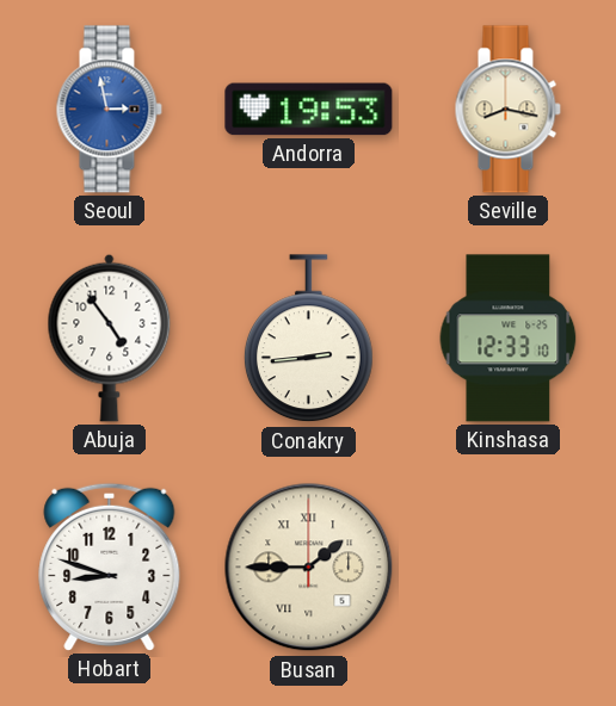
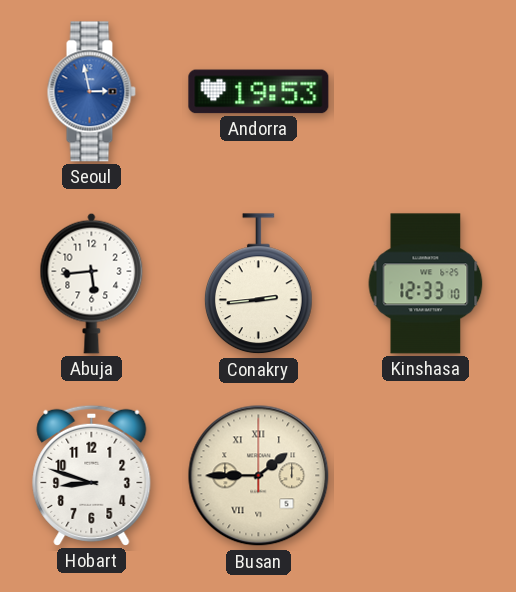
Seville: 8:17 -> none
Abuja: 4:54 -> 5:44
